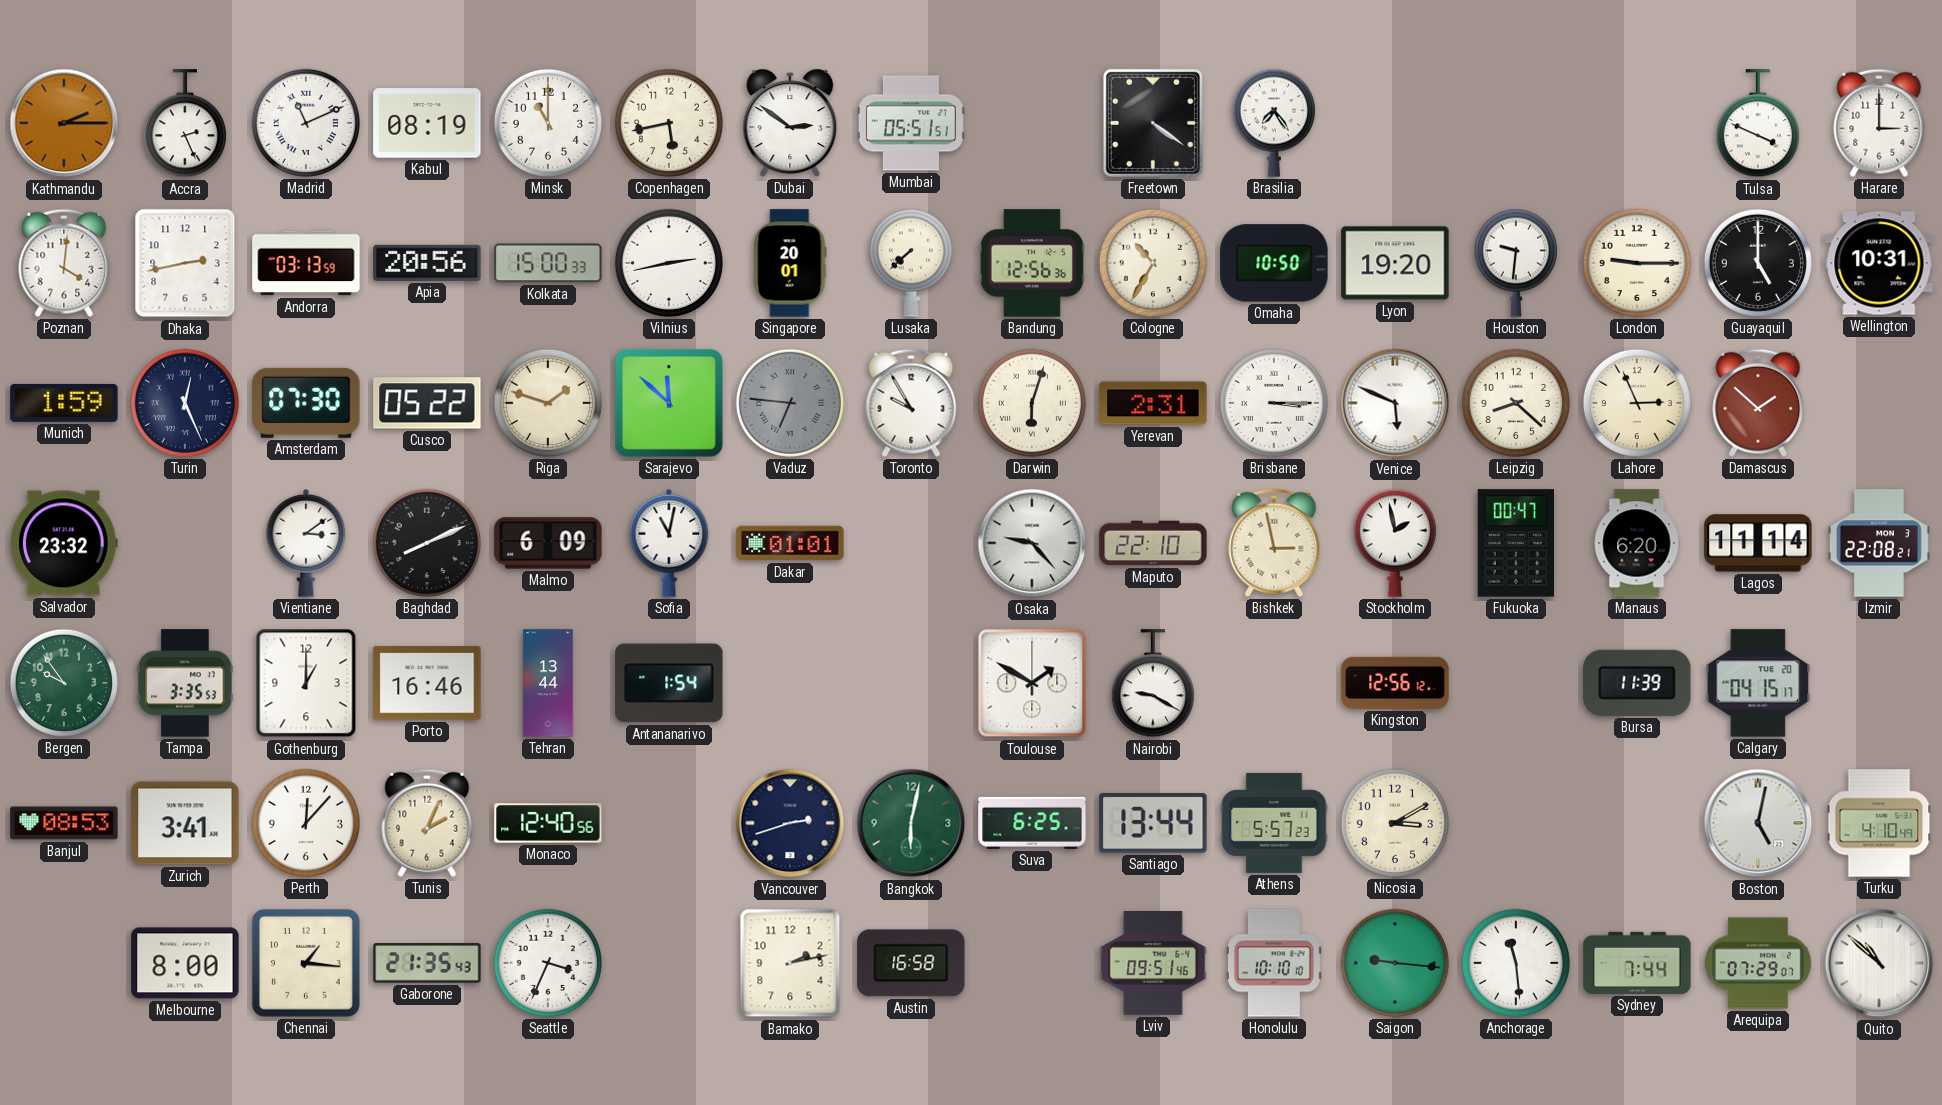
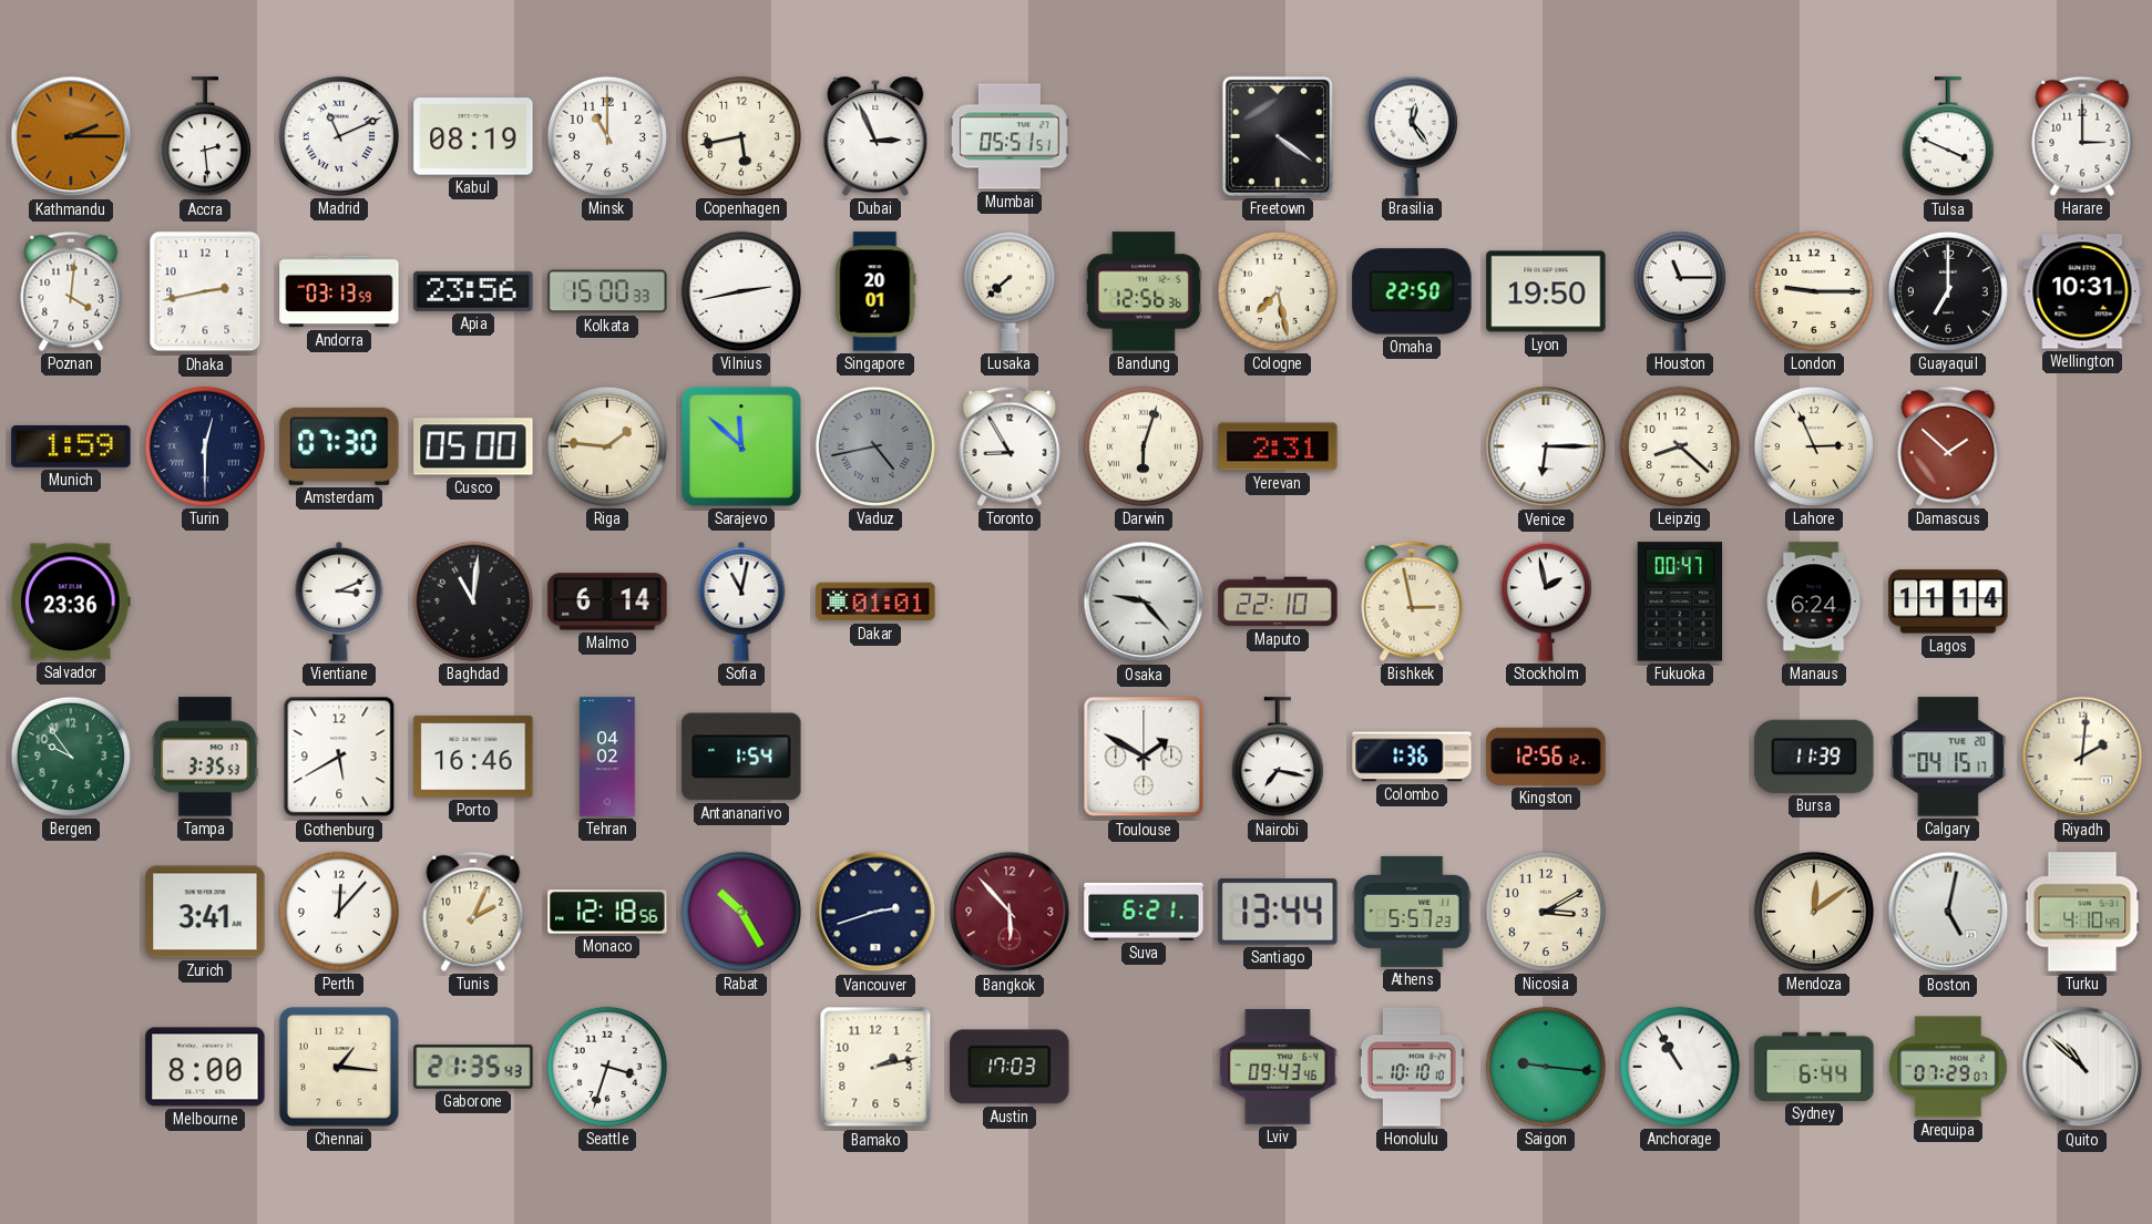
Accra: 2:26 -> 2:29
Dubai: 2:51 -> 2:56
Brasilia: 7:24 -> 12:24
Apia: 20:56 -> 23:56
Cologne: 10:35 -> 7:28
Omaha: 10:50 -> 22:50
Lyon: 19:20 -> 19:50
Houston: 9:31 -> 11:15
Guayaquil: 5:00 -> 7:00
Turin: 12:26 -> 12:30
Cusco: 05:22 -> 05:00
Riga: 1:48 -> 1:46
Vaduz: 6:46 -> 4:43
Toronto: 9:55 -> 8:55
Brisbane: 3:15 -> none
Venice: 5:49 -> 6:15
Salvador: 23:32 -> 23:36
Vientiane: 3:09 -> 3:11
Baghdad: 8:11 -> 11:01
Malmo: 6:09 -> 6:14
Manaus: 6:20 -> 6:24
Izmir: 22:08 -> none
Gothenburg: 1:00 -> 5:40
Tehran: 13:44 -> 04:02
Nairobi: 9:20 -> 7:17
Colombo: none -> 1:36
Riyadh: none -> 2:01
Banjul: 08:53 -> none
Monaco: 12:40 -> 12:18
Rabat: none -> 10:25
Bangkok: 6:02 -> 5:53
Bangkok dial: green -> burgundy
Suva: 6:25 -> 6:21
Mendoza: none -> 12:09
Seattle: 3:34 -> 3:33
Austin: 16:58 -> 17:03
Lviv: 09:51 -> 09:43
Anchorage: 11:29 -> 10:55
Sydney: 7:44 -> 6:44
